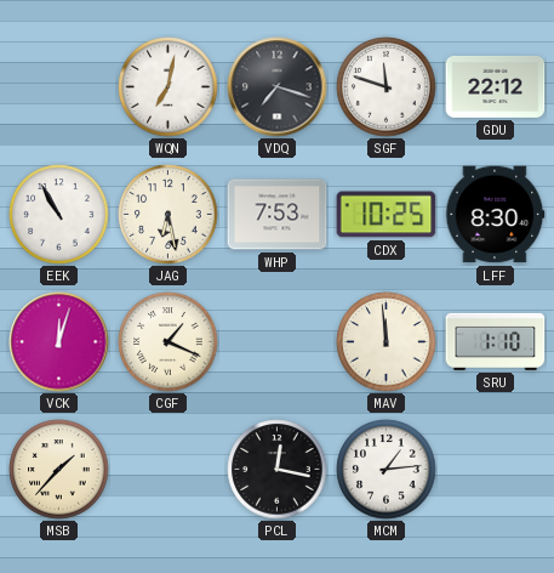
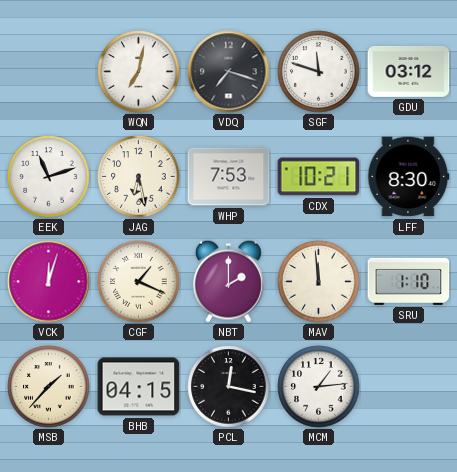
GDU: 22:12 -> 03:12
EEK: 10:55 -> 11:12
CDX: 10:25 -> 10:21
NBT: none -> 2:00
BHB: none -> 04:15
